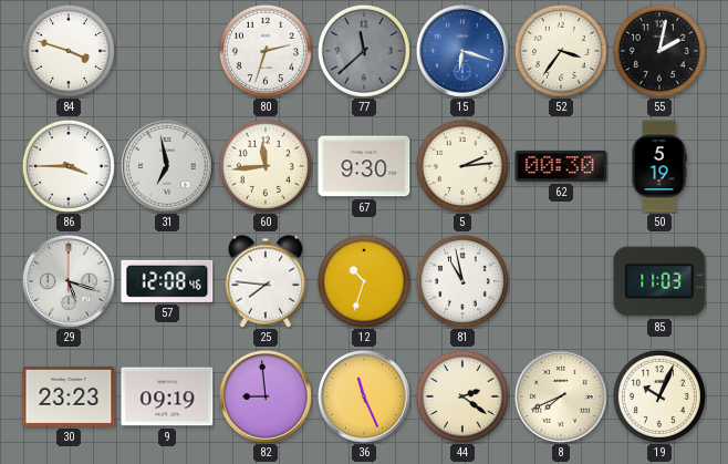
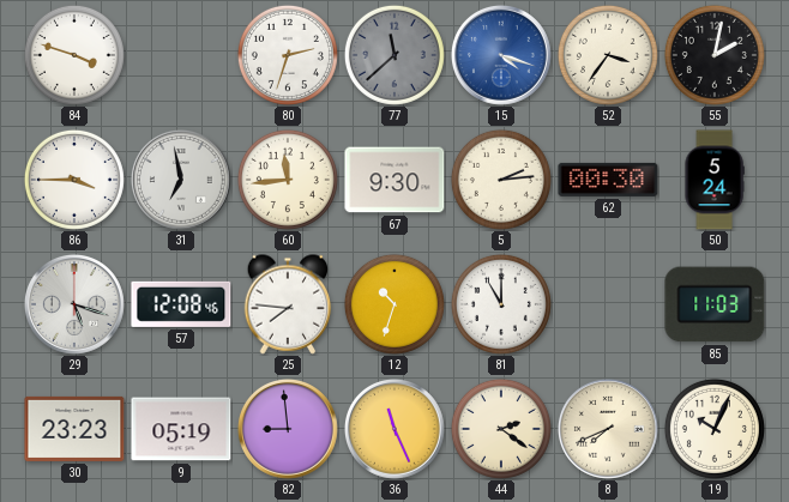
15: 6:18 -> 4:18
50: 5:19 -> 5:24
81: 10:58 -> 11:00
9: 09:19 -> 05:19
